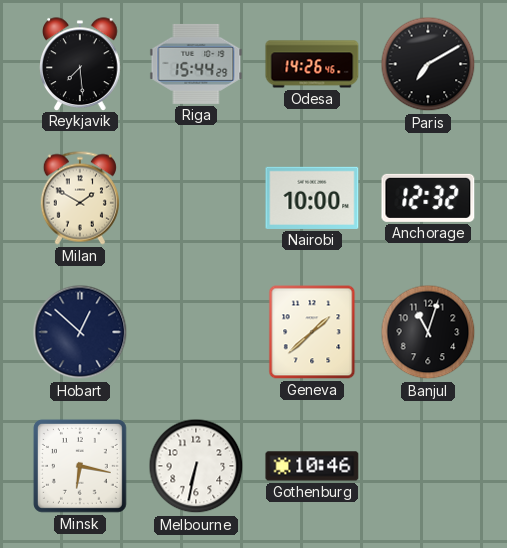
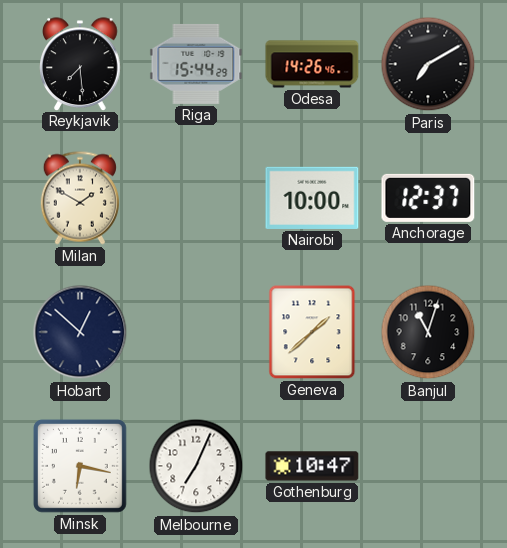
Anchorage: 12:32 -> 12:37
Melbourne: 6:32 -> 7:04
Gothenburg: 10:46 -> 10:47
